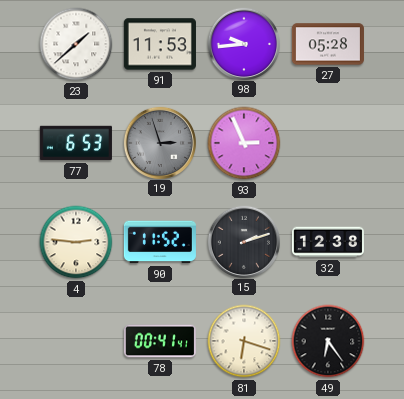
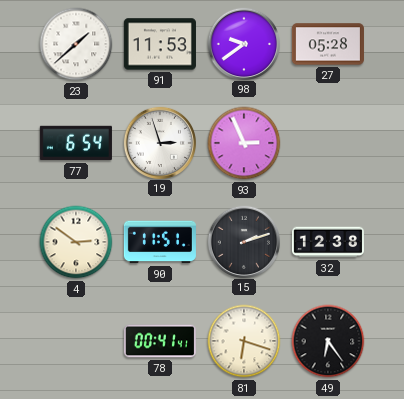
98: 9:44 -> 9:39
77: 6:53 -> 6:54
19 dial: grey -> white
4: 2:46 -> 2:51
90: 11:52 -> 11:51
